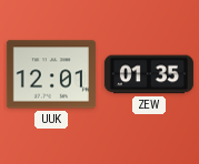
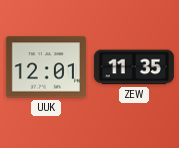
ZEW: 01:35 -> 11:35
